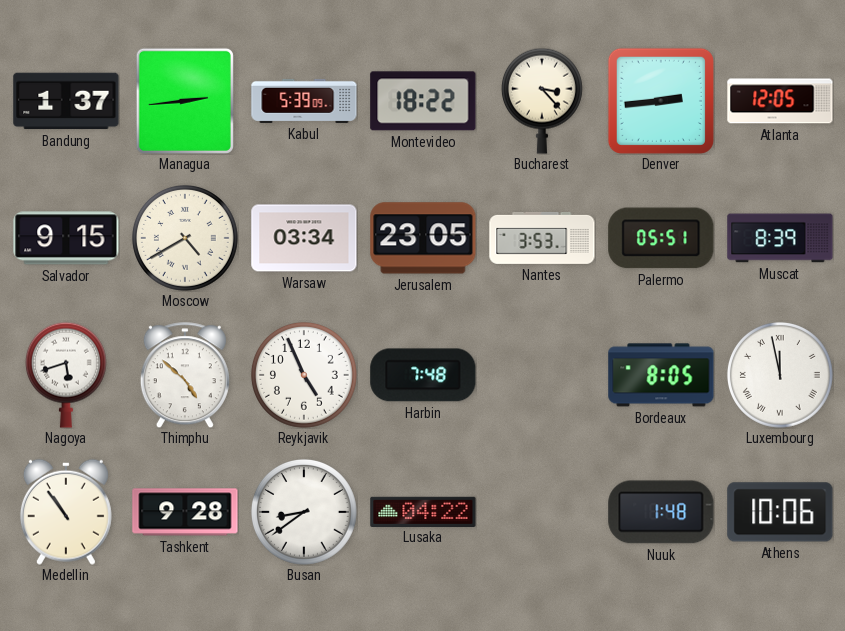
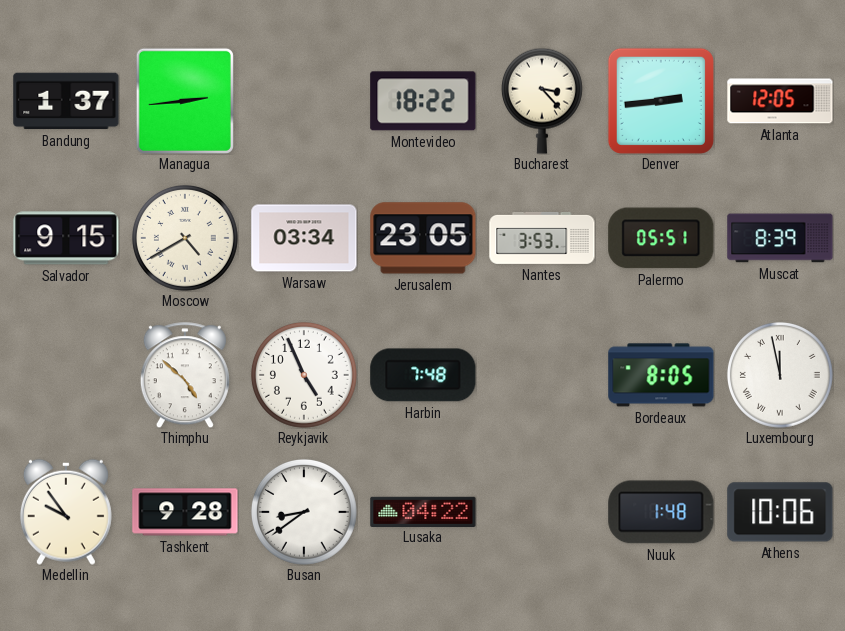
Kabul: 5:39 -> none
Nagoya: 5:42 -> none
Medellin: 10:54 -> 9:54
